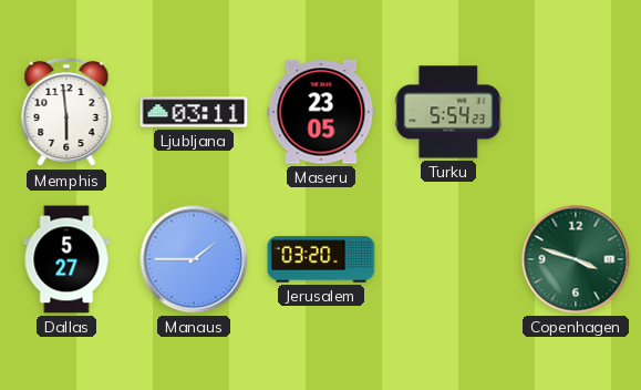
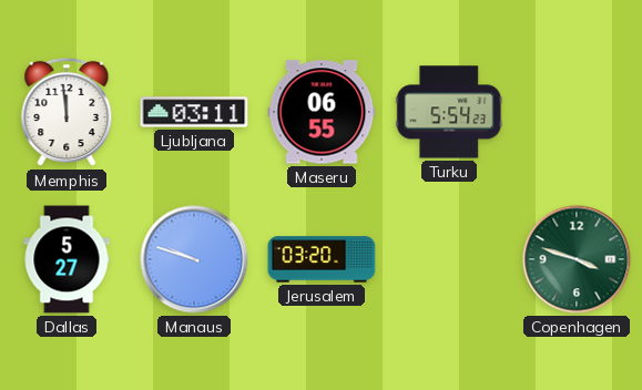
Memphis: 5:59 -> 11:59
Maseru: 23:05 -> 06:55
Manaus: 1:45 -> 9:48
